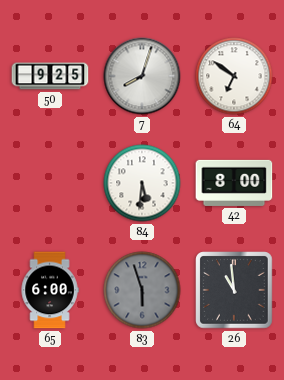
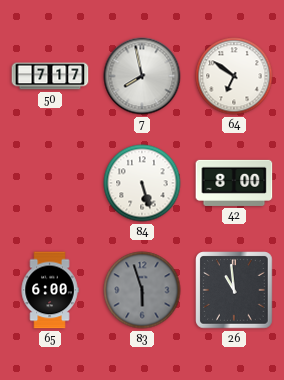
50: 9:25 -> 7:17
7: 8:03 -> 7:58
84: 5:31 -> 5:27
